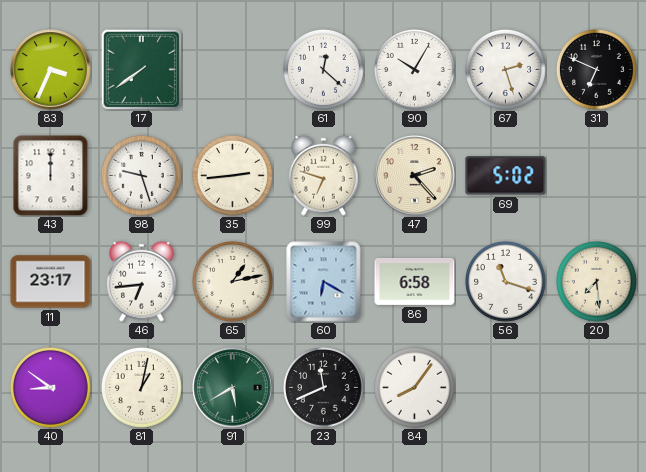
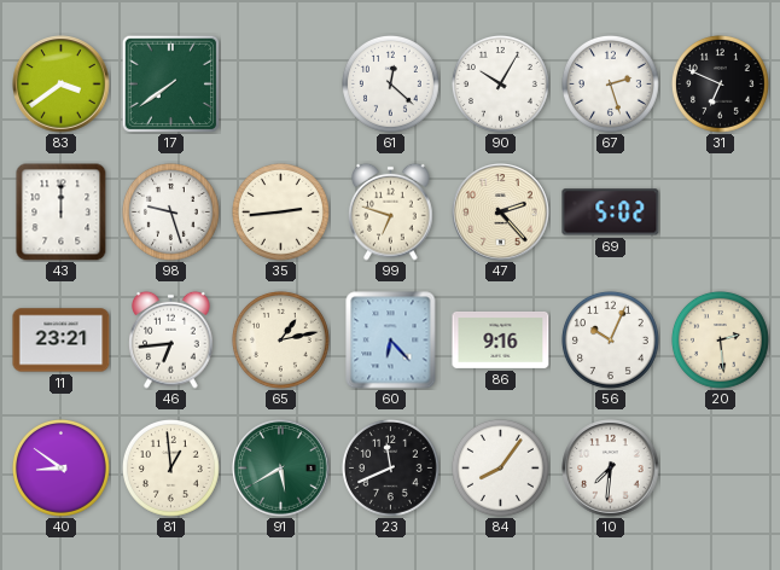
83: 3:34 -> 3:39
11: 23:17 -> 23:21
60: 6:20 -> 6:23
86: 6:58 -> 9:16
56: 11:18 -> 10:04
20: 7:29 -> 2:29
81: 1:02 -> 12:59
10: none -> 7:31
